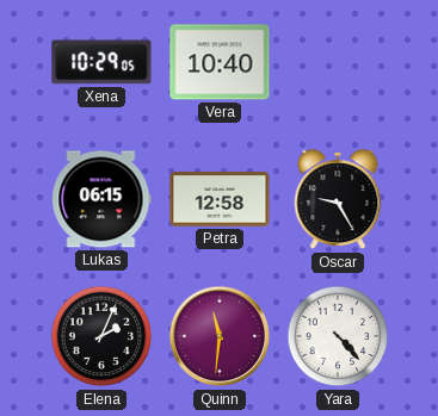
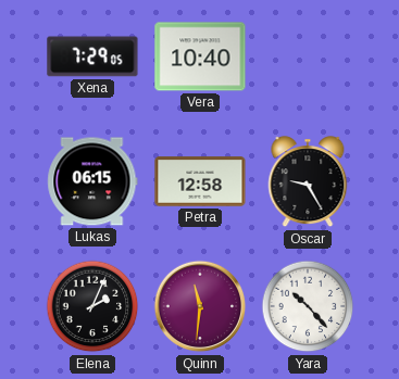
Xena: 10:29 -> 7:29
Yara: 4:23 -> 10:23
